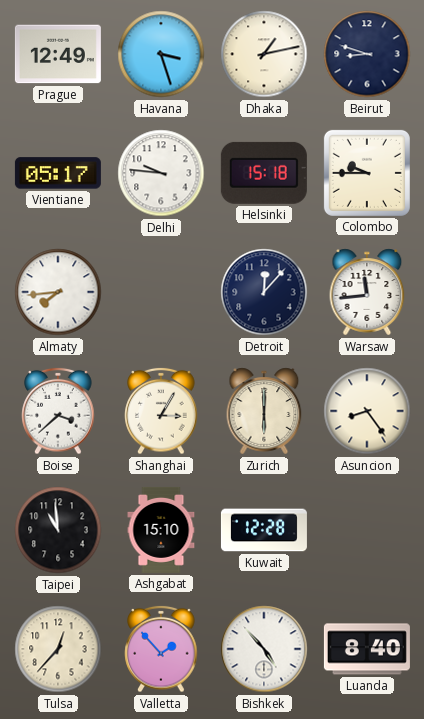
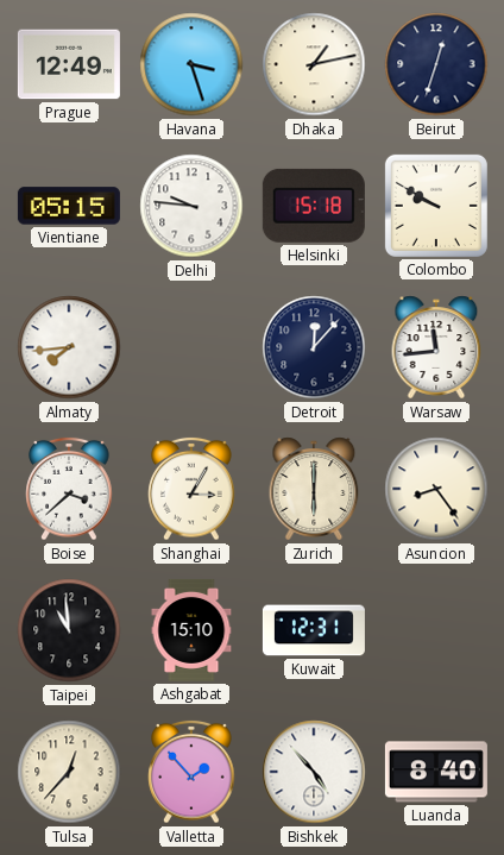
Beirut: 8:48 -> 12:33
Vientiane: 05:17 -> 05:15
Colombo: 9:45 -> 9:50
Kuwait: 12:28 -> 12:31
